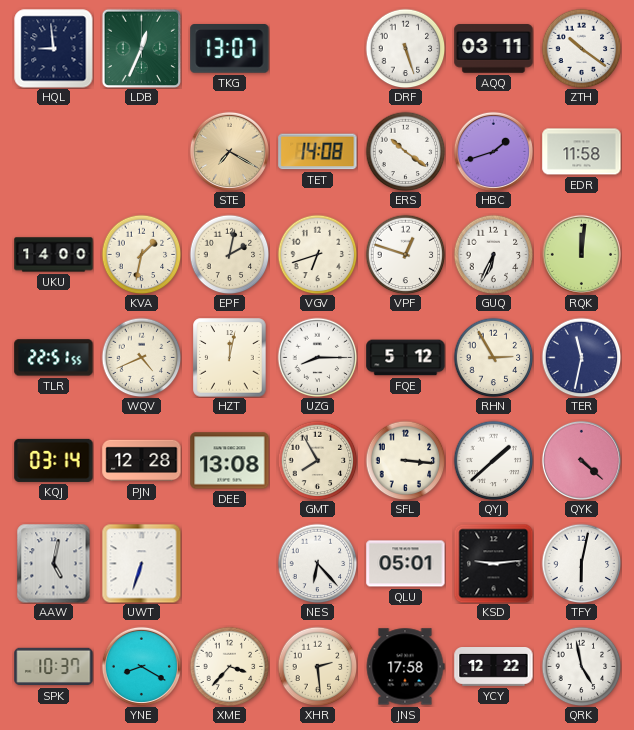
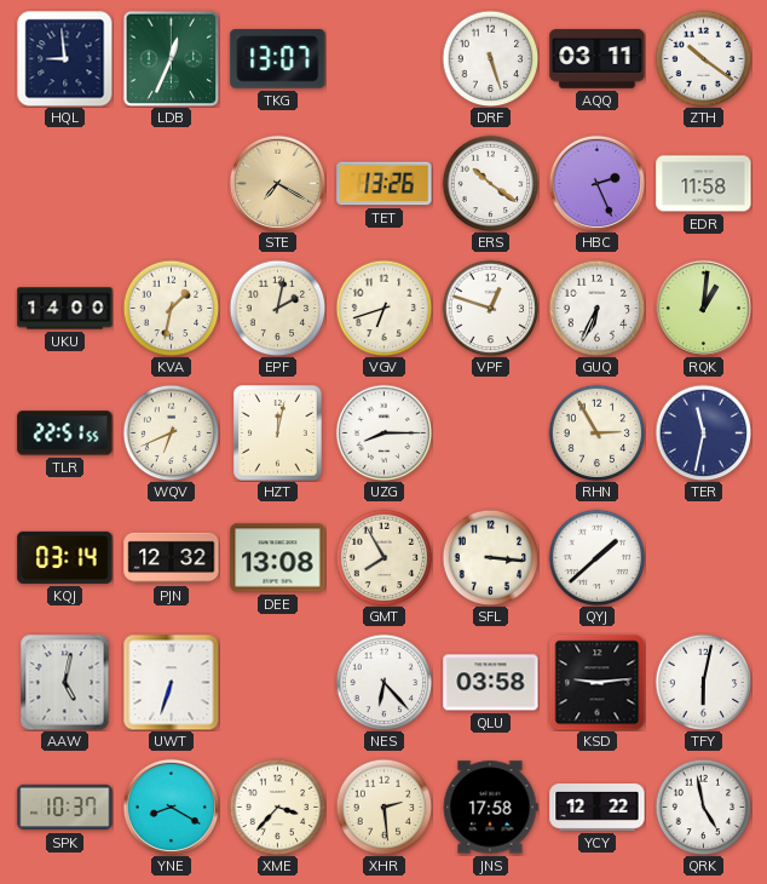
TET: 14:08 -> 13:26
HBC: 1:42 -> 2:26
RQK: 12:01 -> 1:01
WQV: 4:41 -> 6:41
FQE: 5:12 -> none
PJN: 12:28 -> 12:32
QYK: 4:22 -> none
QLU: 05:01 -> 03:58
